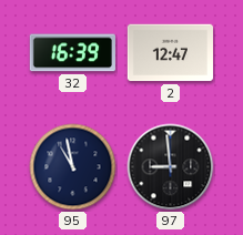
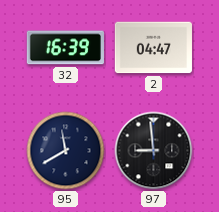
2: 12:47 -> 04:47
95: 10:58 -> 11:40
